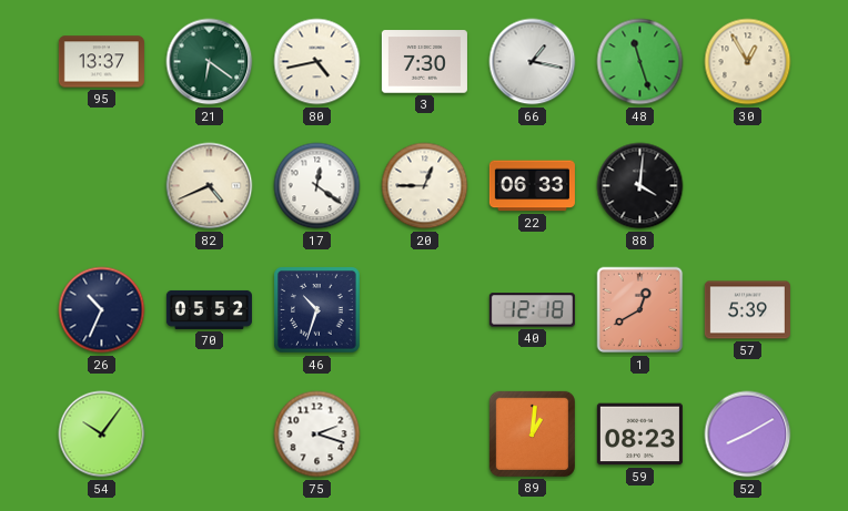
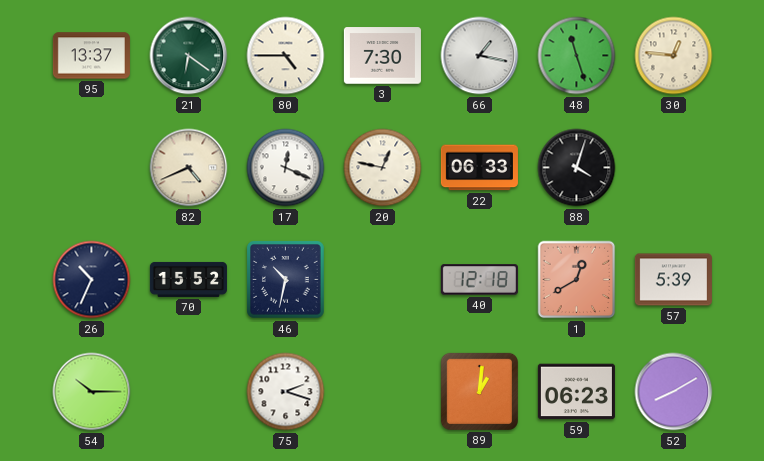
80: 4:43 -> 4:45
30: 12:55 -> 12:46
17: 12:21 -> 12:19
20: 12:45 -> 12:47
88: 4:01 -> 4:03
70: 05:52 -> 15:52
46: 10:33 -> 10:32
54: 10:06 -> 10:15
59: 08:23 -> 06:23
